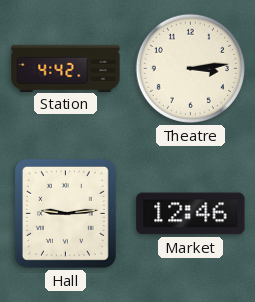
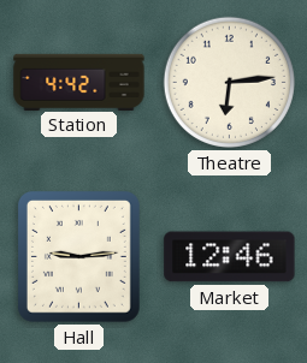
Theatre: 3:14 -> 6:14
